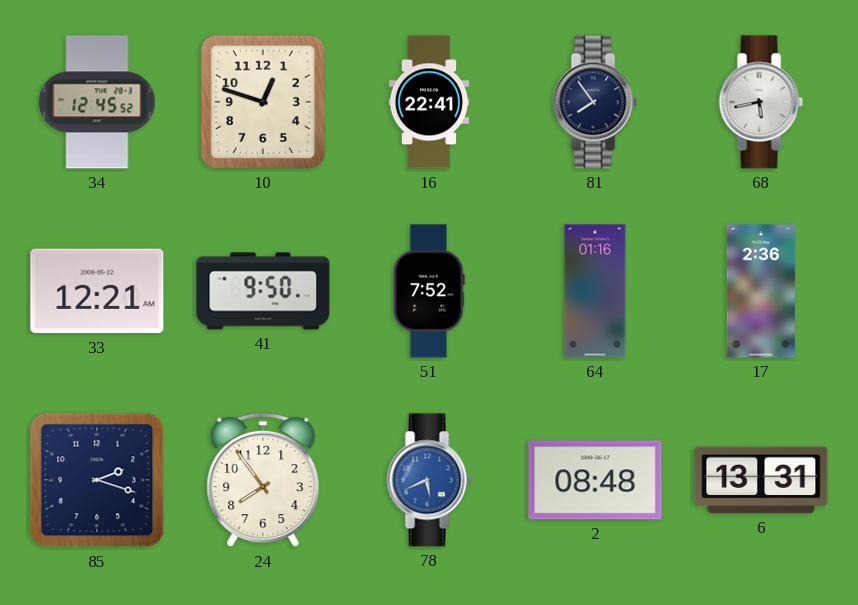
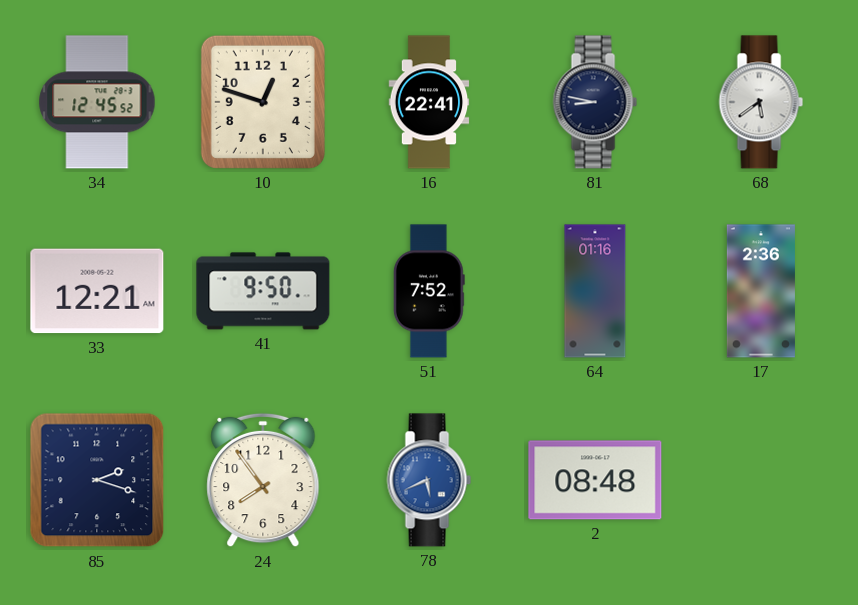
81: 7:54 -> 8:47
68: 5:43 -> 5:39
6: 13:31 -> none
